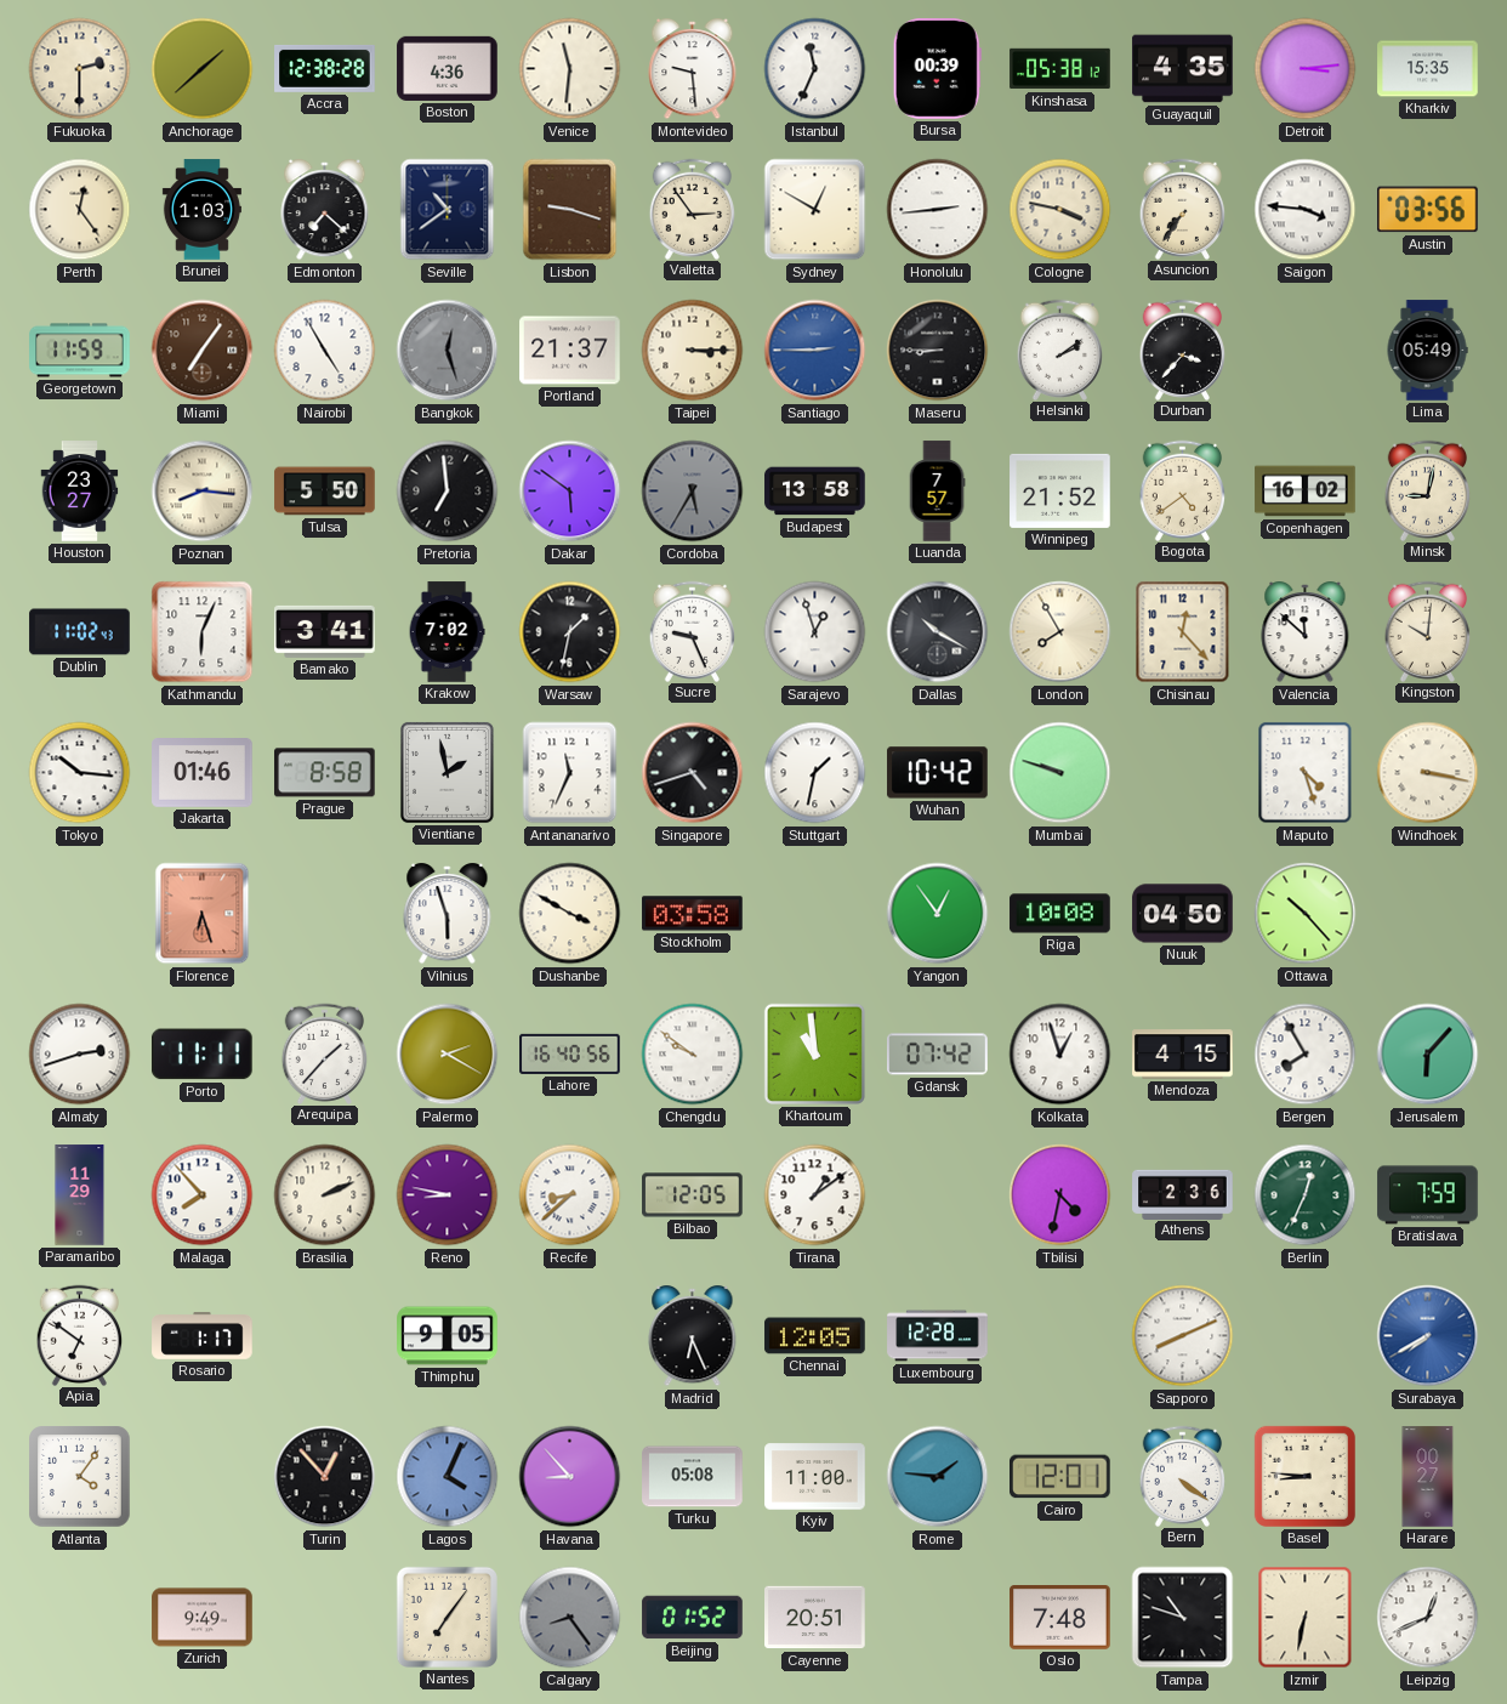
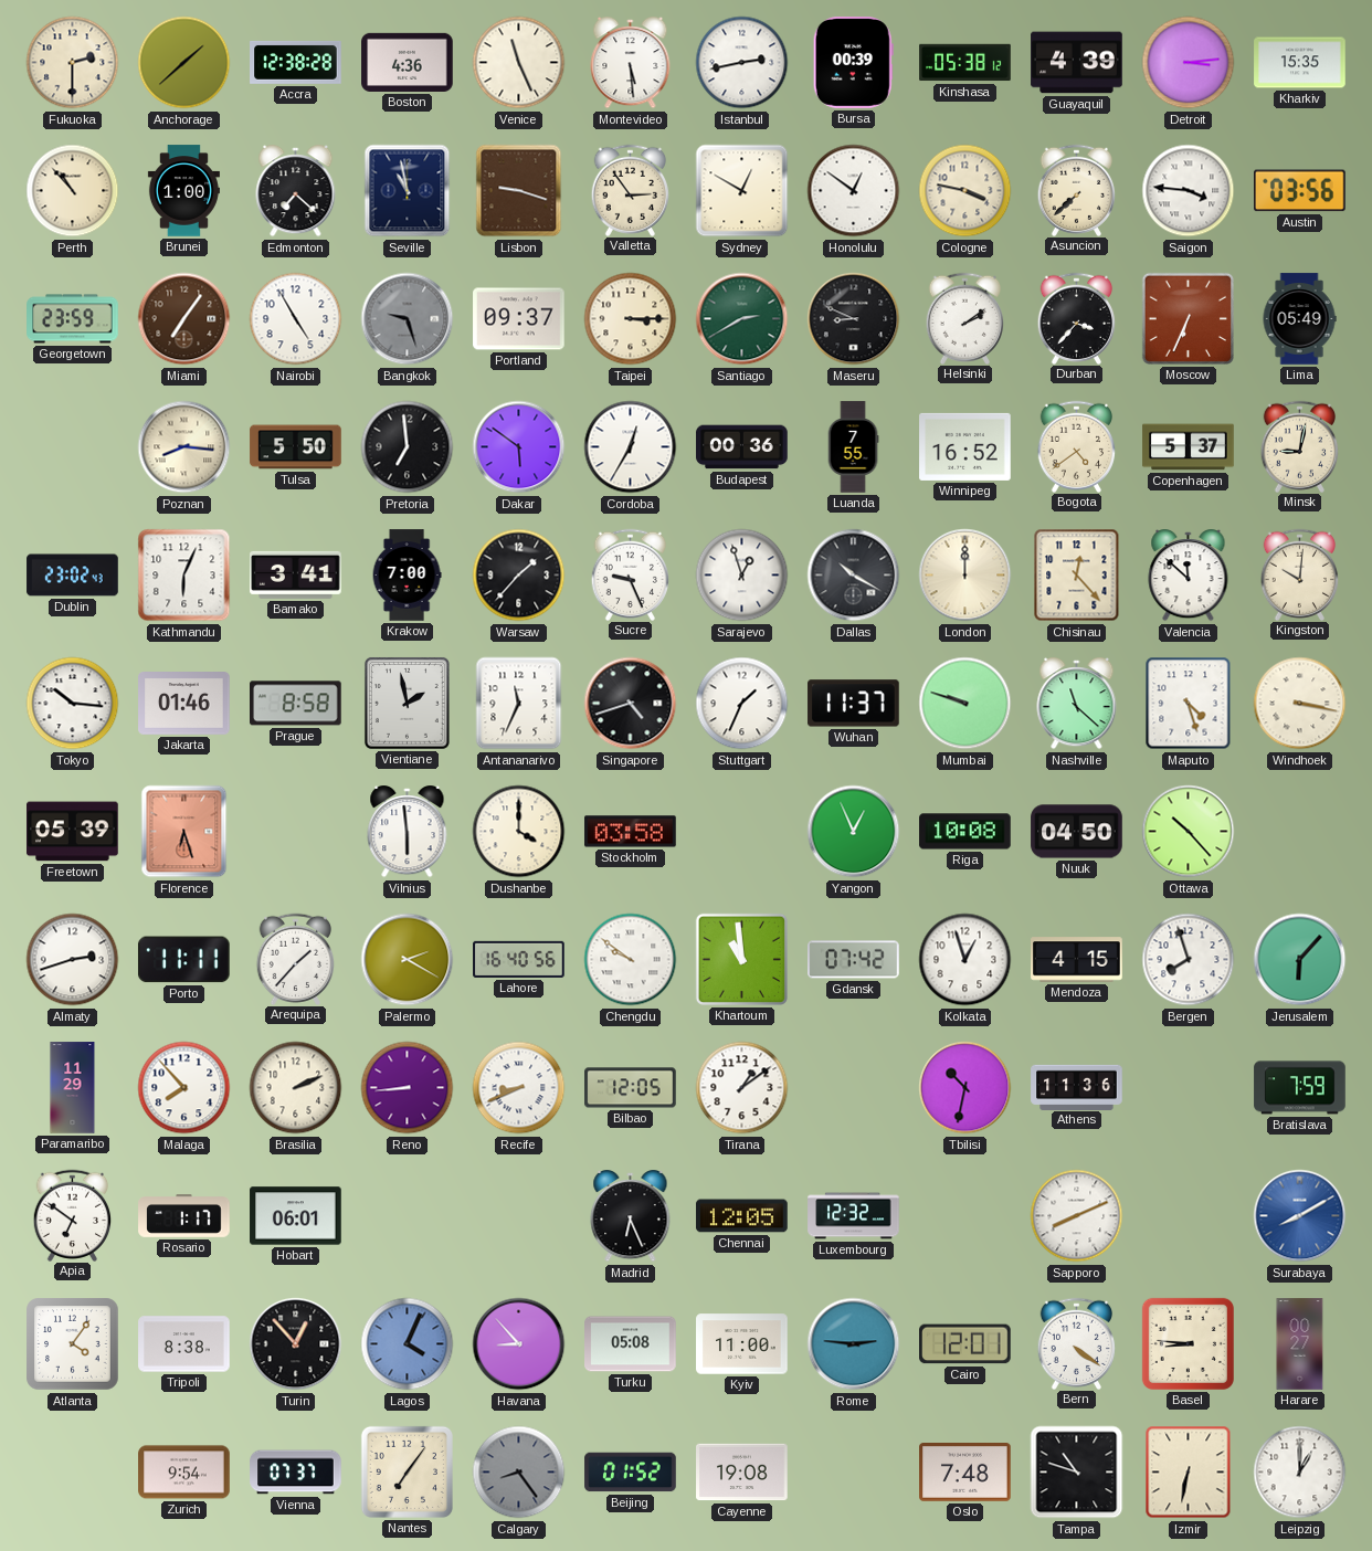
Venice: 11:31 -> 11:26
Montevideo: 9:29 -> 5:29
Istanbul: 11:34 -> 2:43
Guayaquil: 4:35 -> 4:39
Perth: 12:24 -> 10:53
Brunei: 1:03 -> 1:00
Seville: 10:39 -> 10:58
Honolulu: 2:44 -> 12:51
Asuncion: 7:36 -> 7:38
Georgetown: 11:59 -> 23:59
Bangkok: 12:27 -> 9:27
Portland: 21:37 -> 09:37
Santiago: 2:45 -> 2:40
Santiago dial: blue -> green
Maseru: 8:45 -> 8:49
Moscow: none -> 6:34
Houston: 23:27 -> none
Cordoba: 5:35 -> 12:35
Cordoba dial: grey -> white
Budapest: 13:58 -> 00:36
Luanda: 7:57 -> 7:55
Winnipeg: 21:52 -> 16:52
Copenhagen: 16:02 -> 5:37
Dublin: 11:02 -> 23:02
Krakow: 7:02 -> 7:00
Warsaw: 1:32 -> 1:37
London: 7:55 -> 12:00
Stuttgart: 1:32 -> 1:34
Wuhan: 10:42 -> 11:37
Nashville: none -> 11:22
Freetown: none -> 05:39
Vilnius: 5:57 -> 5:59
Dushanbe: 3:50 -> 4:00
Yangon: 12:54 -> 12:56
Bergen: 7:55 -> 7:57
Reno: 8:47 -> 8:44
Recife: 8:38 -> 8:41
Tbilisi: 4:32 -> 10:32
Athens: 2:36 -> 11:36
Berlin: 12:34 -> none
Hobart: none -> 06:01
Thimphu: 9:05 -> none
Luxembourg: 12:28 -> 12:32
Surabaya: 7:40 -> 8:10
Tripoli: none -> 8:38
Rome: 1:46 -> 2:46
Zurich: 9:49 -> 9:54
Vienna: none -> 07:37
Cayenne: 20:51 -> 19:08
Leipzig: 12:41 -> 1:00
